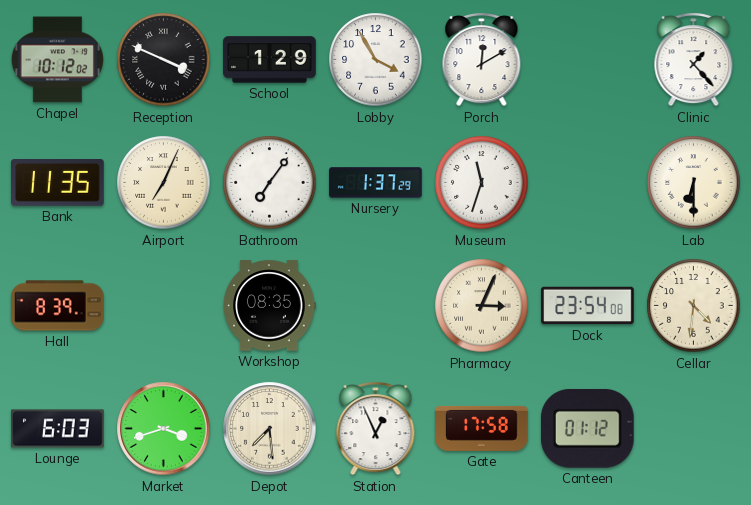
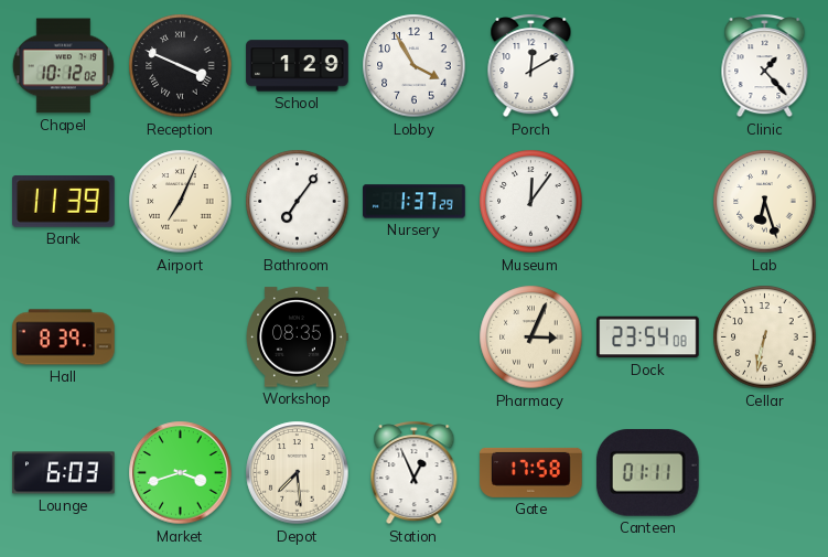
Bank: 11:35 -> 11:39
Museum: 11:33 -> 12:06
Lab: 6:30 -> 6:27
Cellar: 4:31 -> 6:32
Canteen: 01:12 -> 01:11
